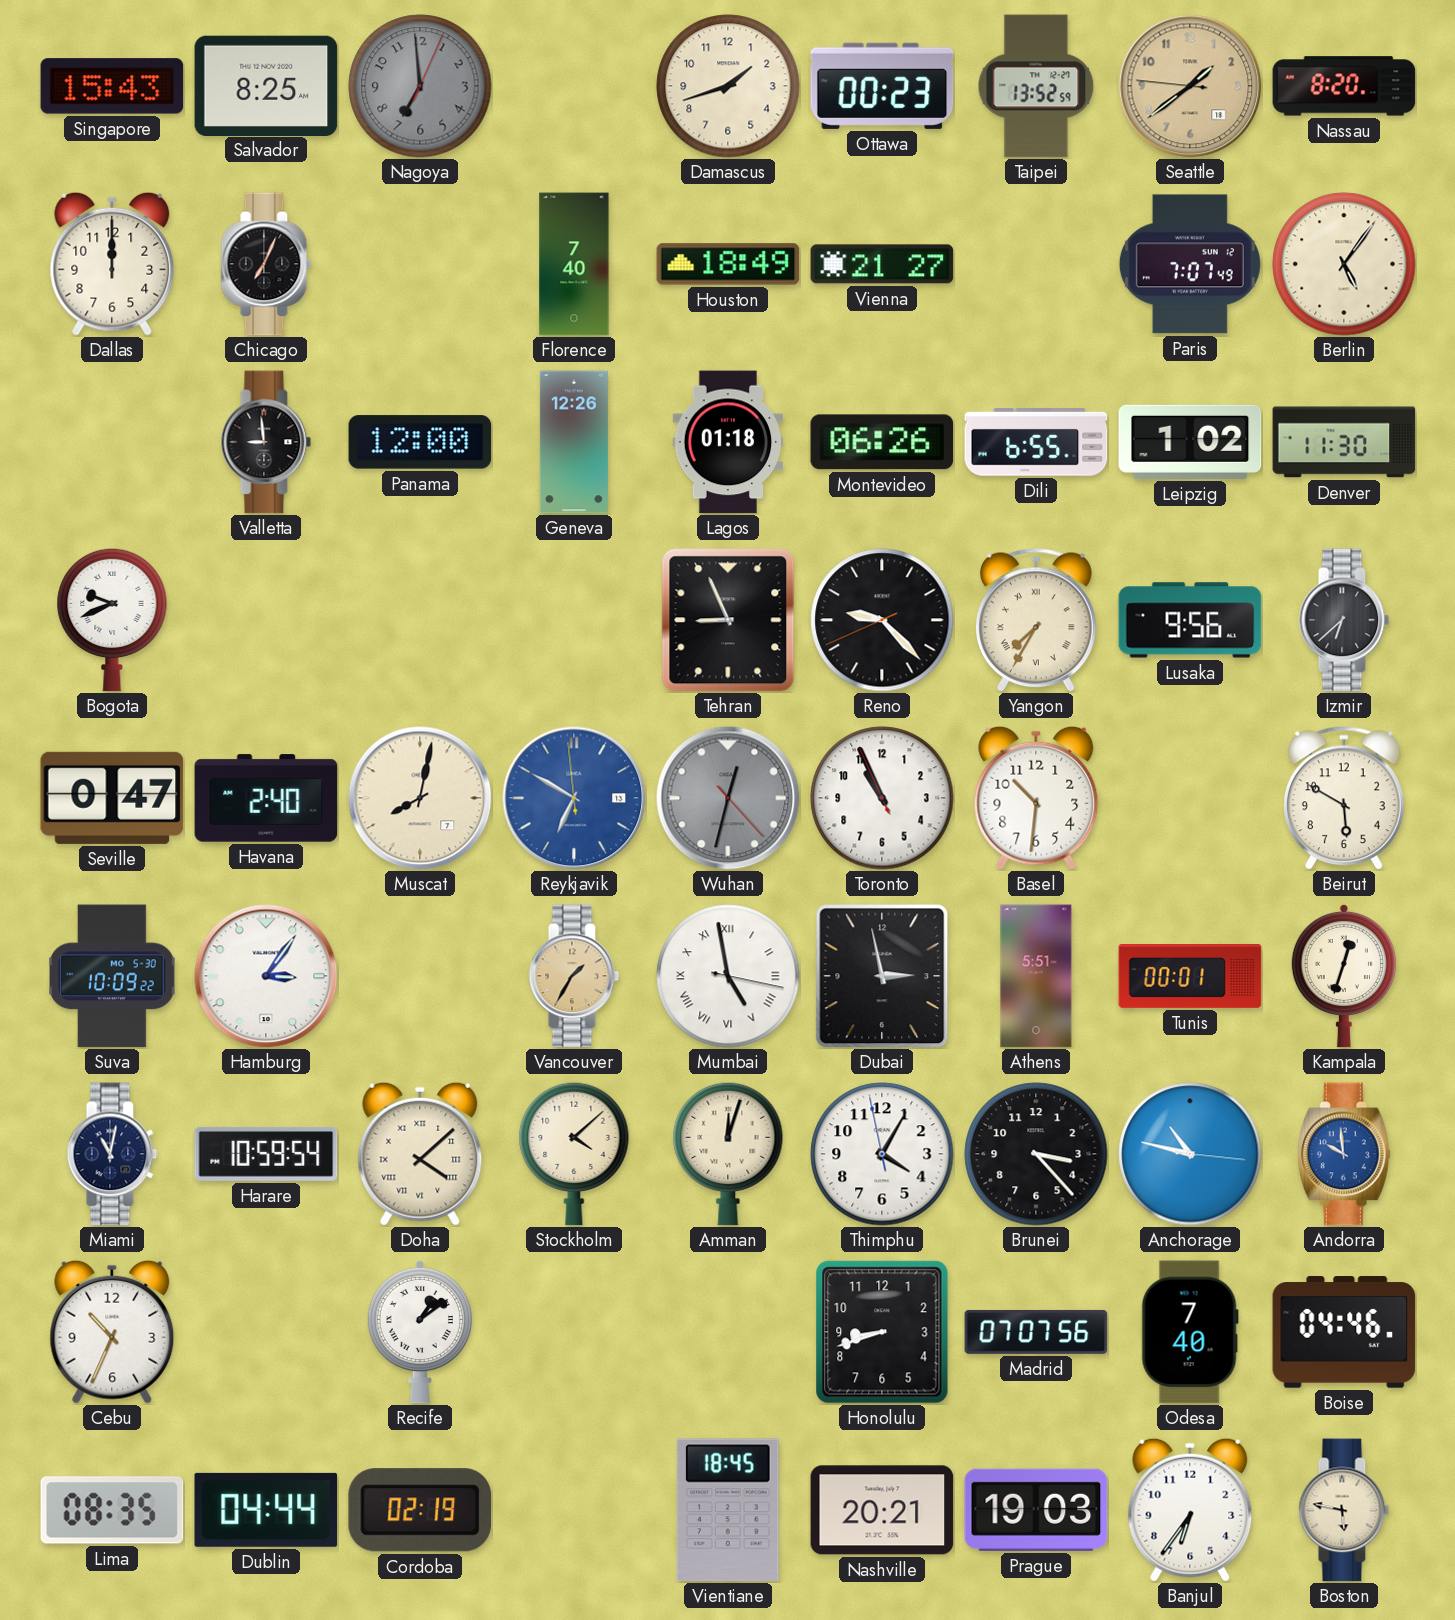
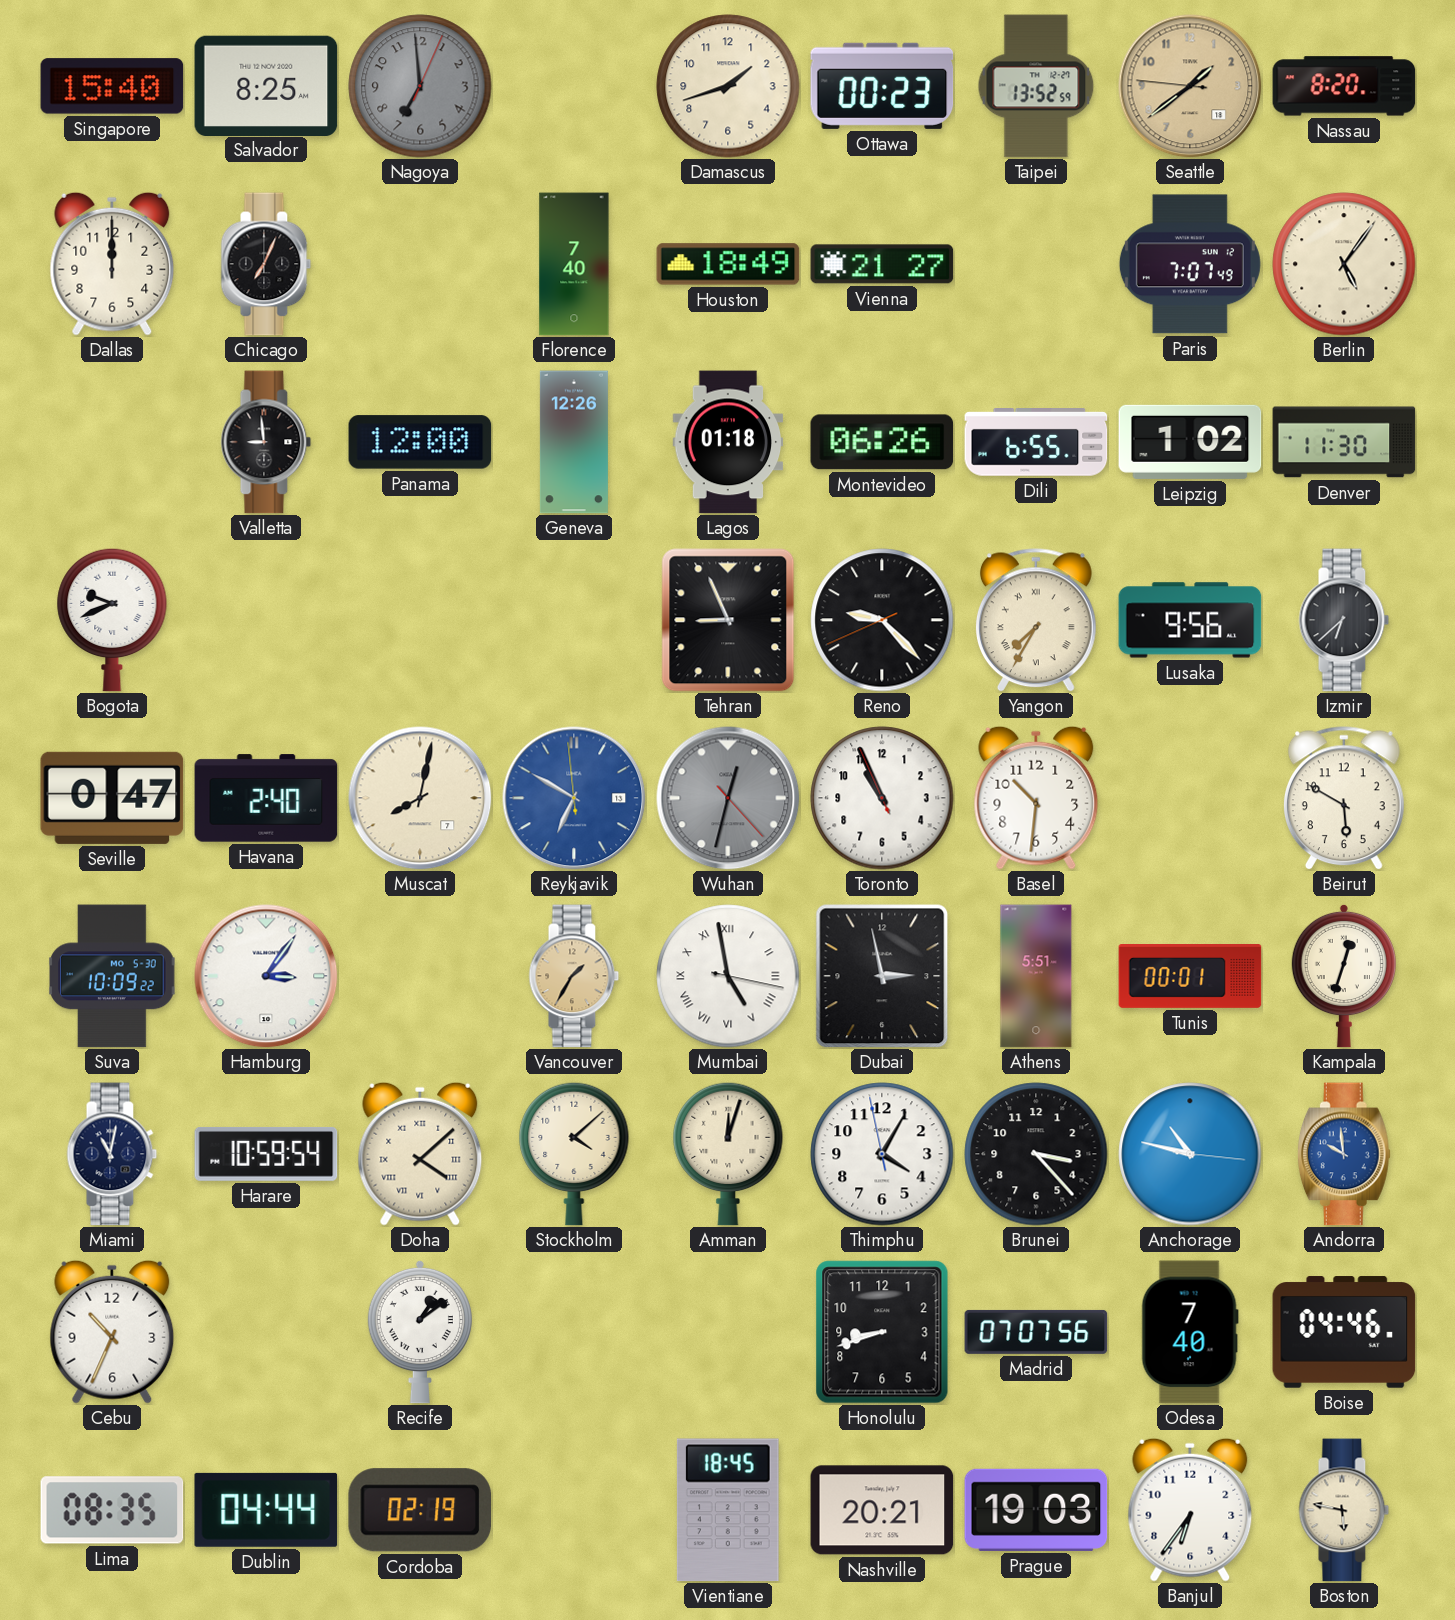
Singapore: 15:43 -> 15:40
